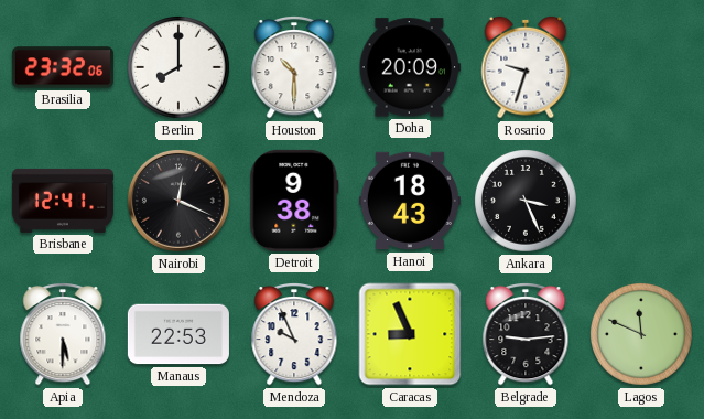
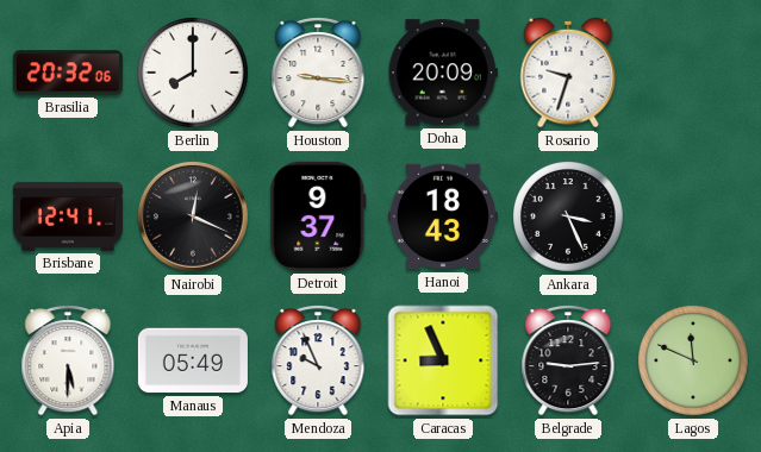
Brasilia: 23:32 -> 20:32
Houston: 10:30 -> 9:16
Detroit: 9:38 -> 9:37
Manaus: 22:53 -> 05:49
